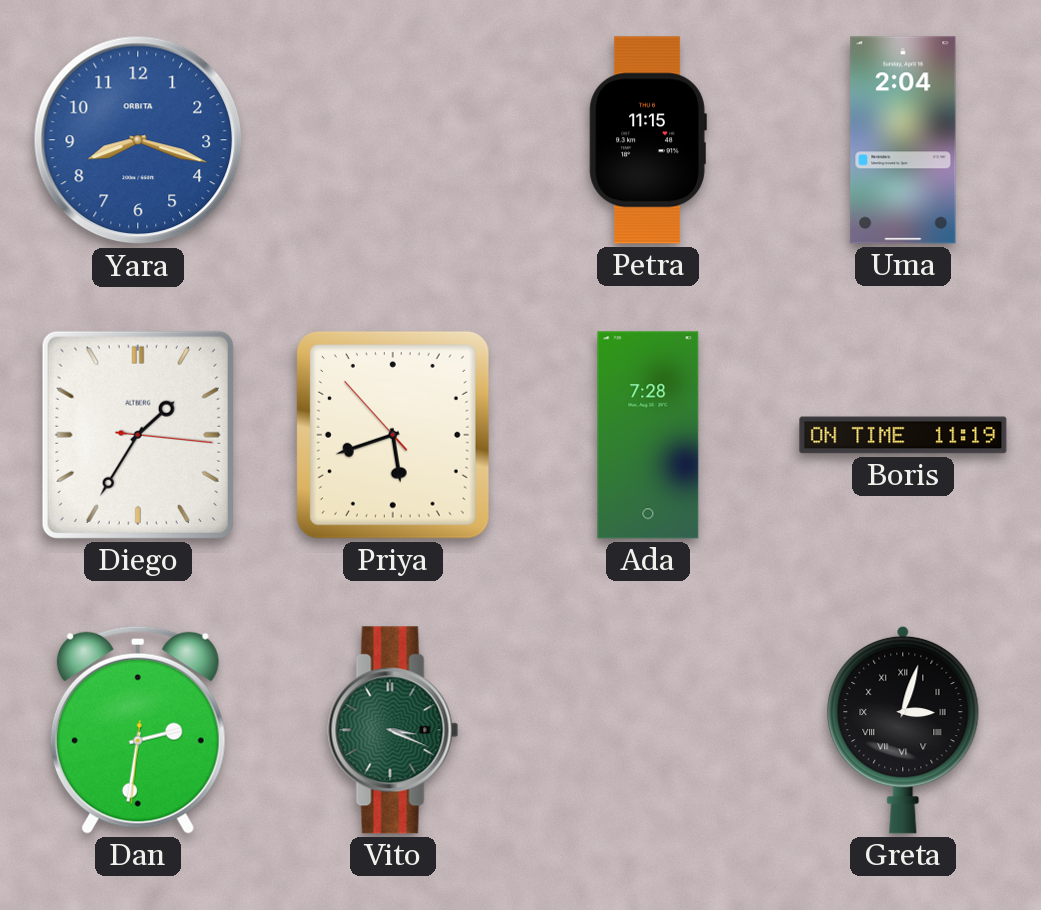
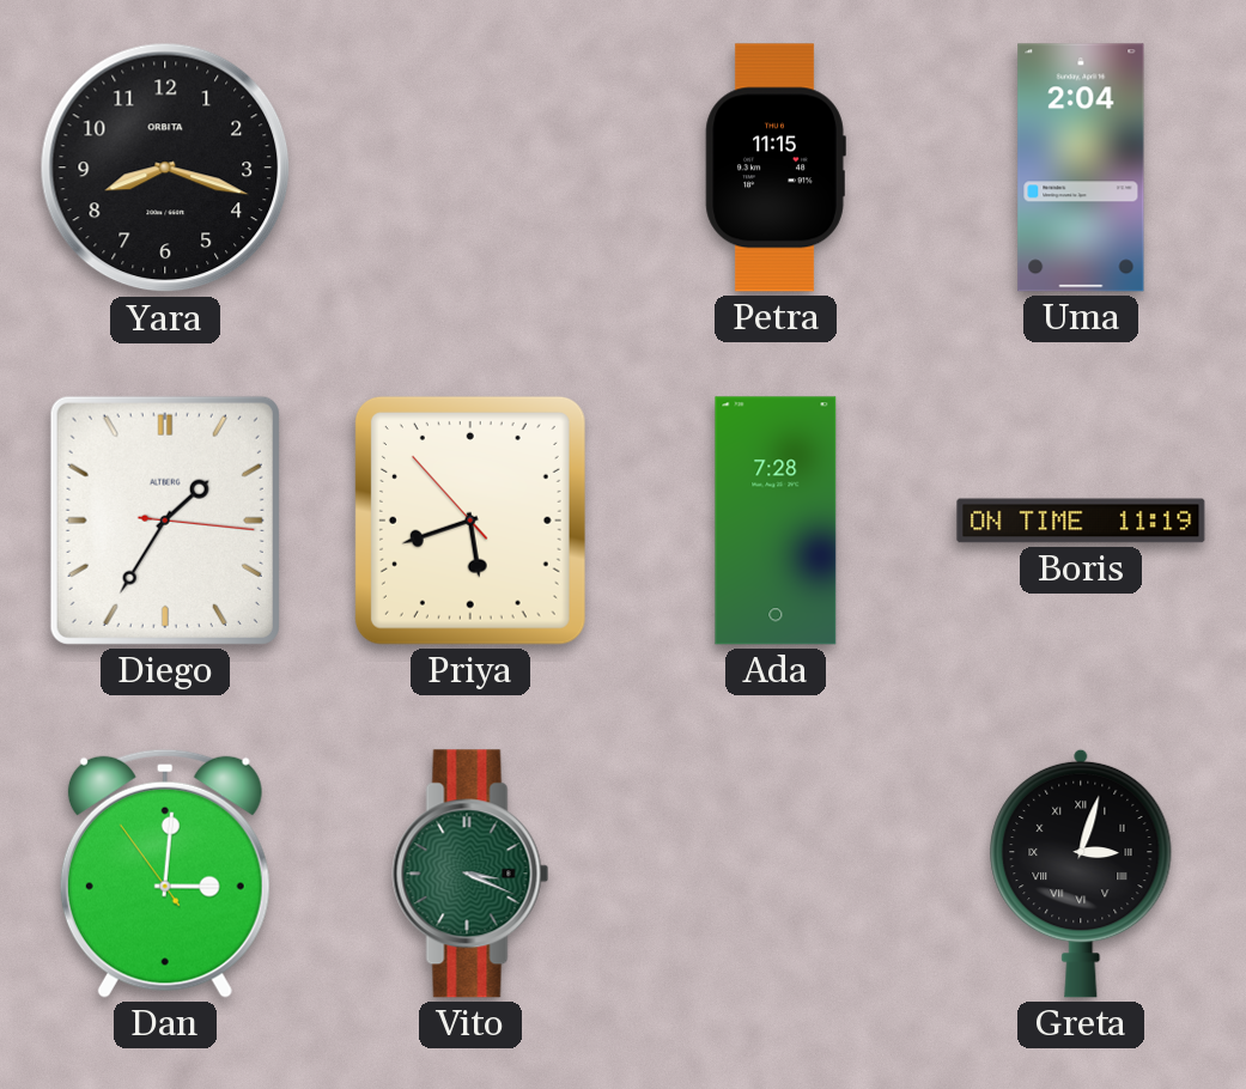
Yara dial: blue -> black
Dan: 2:31 -> 3:00
